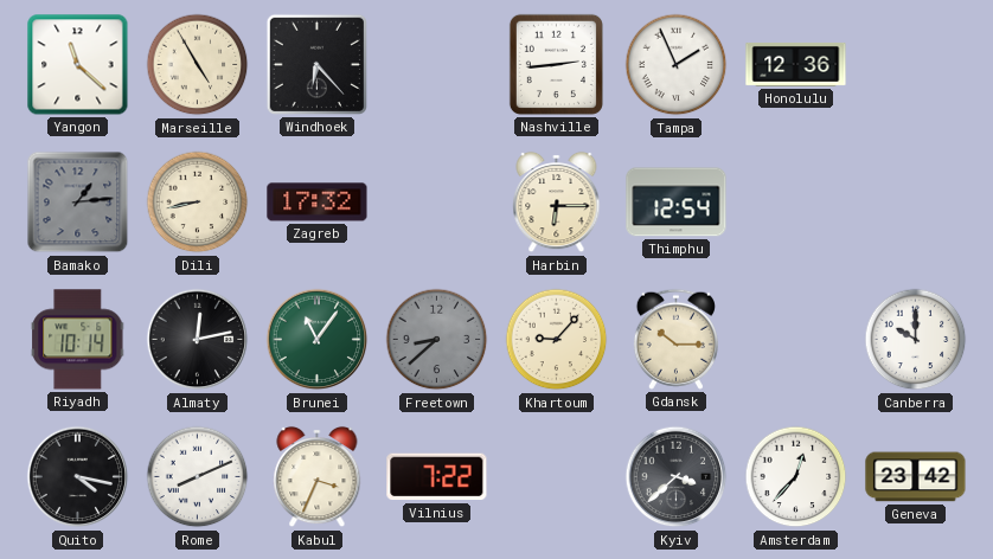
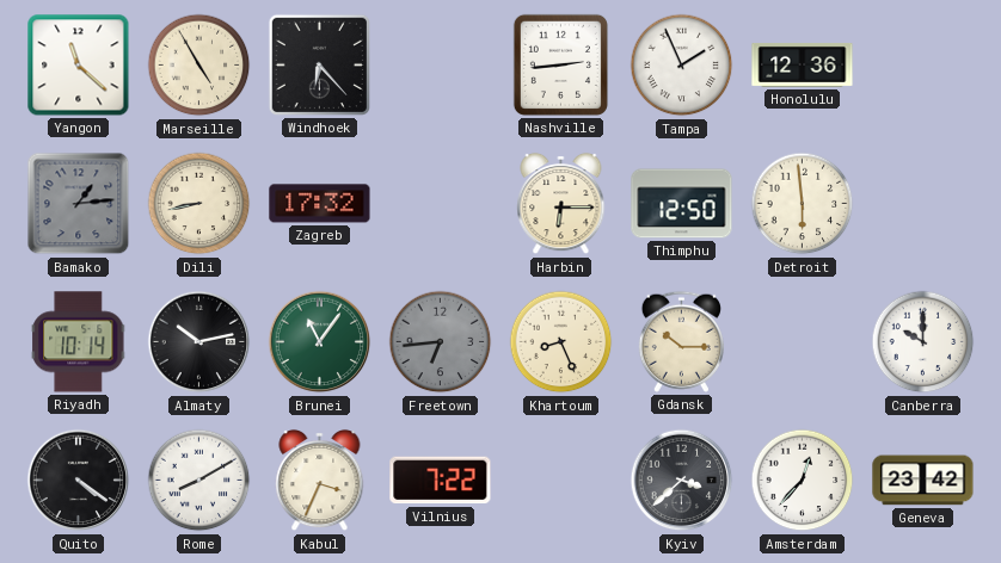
Thimphu: 12:54 -> 12:50
Detroit: none -> 5:59
Almaty: 12:13 -> 10:13
Freetown: 8:38 -> 6:44
Khartoum: 9:07 -> 8:26
Quito: 4:17 -> 4:21
Rome: 8:11 -> 8:10
